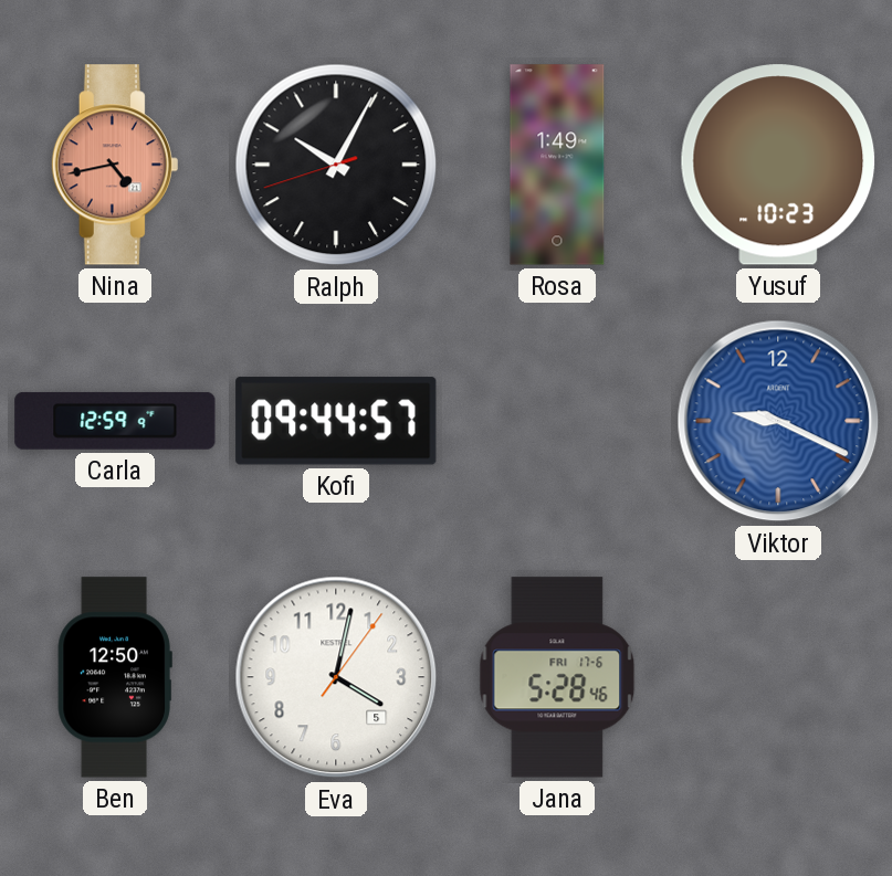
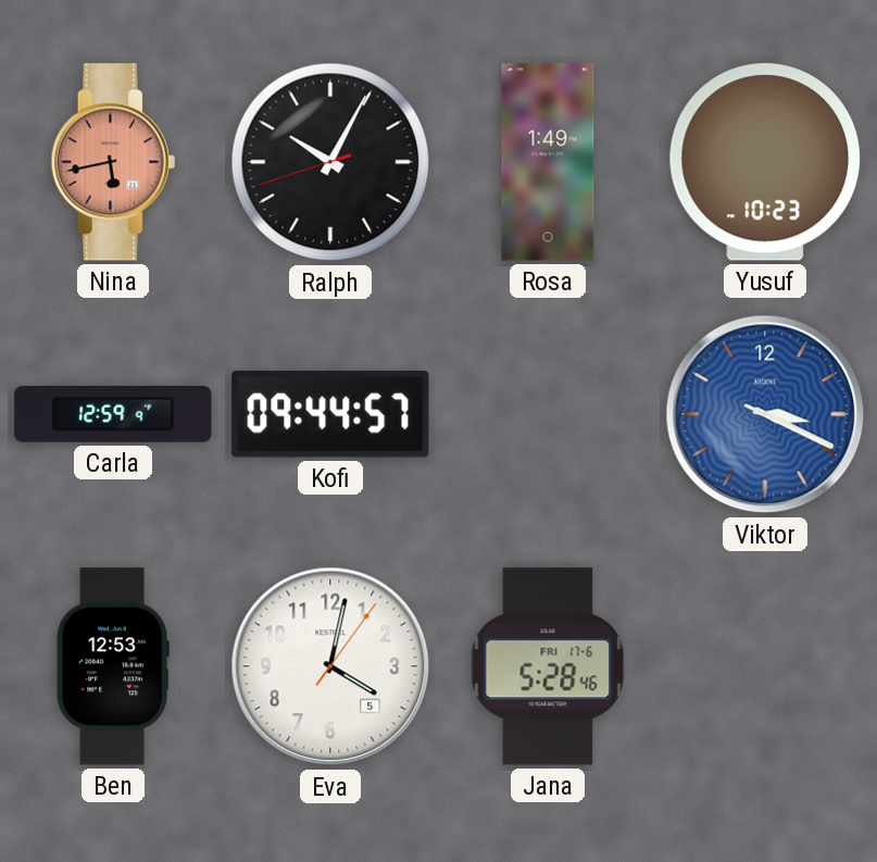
Nina: 4:43 -> 5:43
Viktor: 9:19 -> 3:19
Ben: 12:50 -> 12:53
